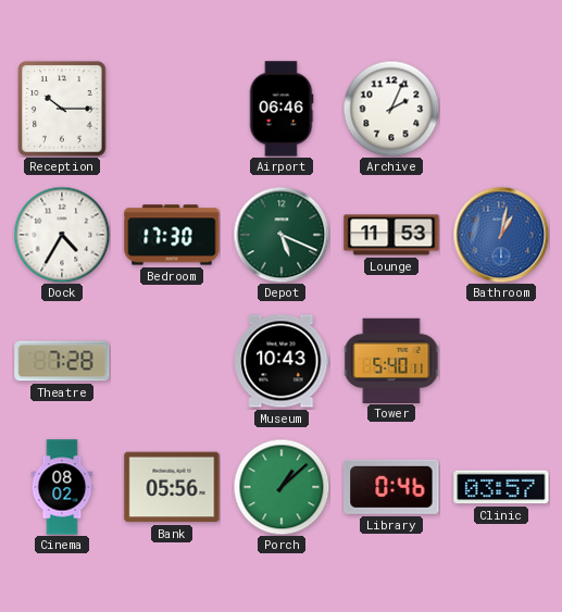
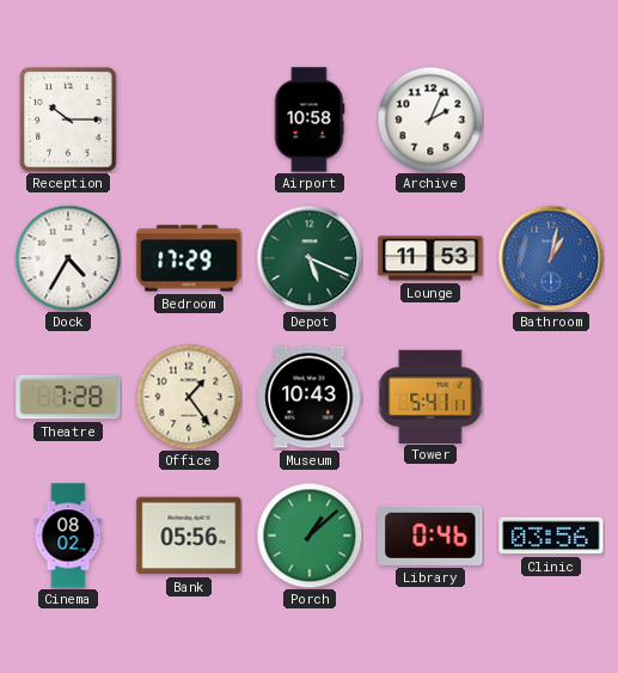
Airport: 06:46 -> 10:58
Bedroom: 17:30 -> 17:29
Office: none -> 1:24
Tower: 5:40 -> 5:41
Clinic: 03:57 -> 03:56
